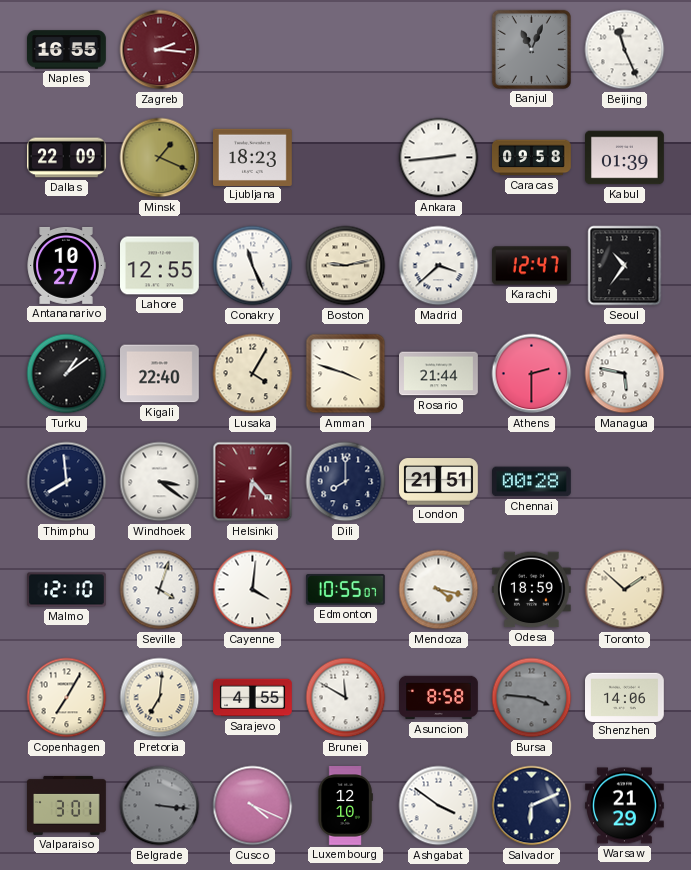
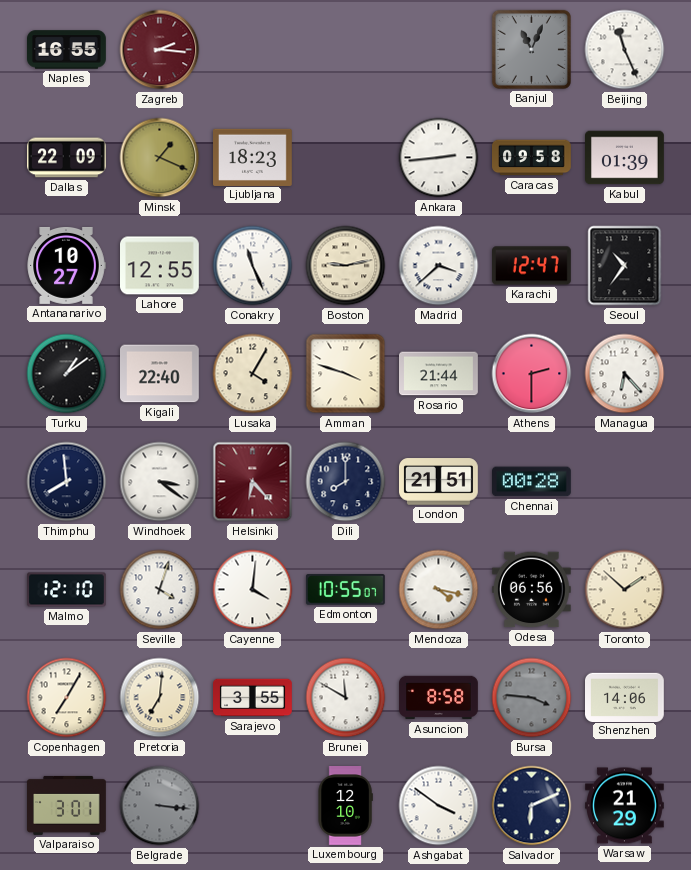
Managua: 5:47 -> 6:23
Odesa: 18:59 -> 06:56
Sarajevo: 4:55 -> 3:55
Cusco: 4:19 -> none
